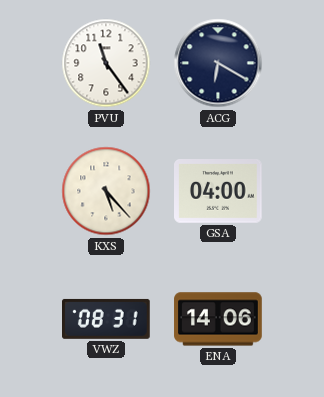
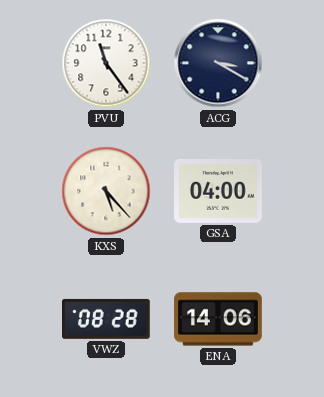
ACG: 6:20 -> 3:20
VWZ: 08:31 -> 08:28
